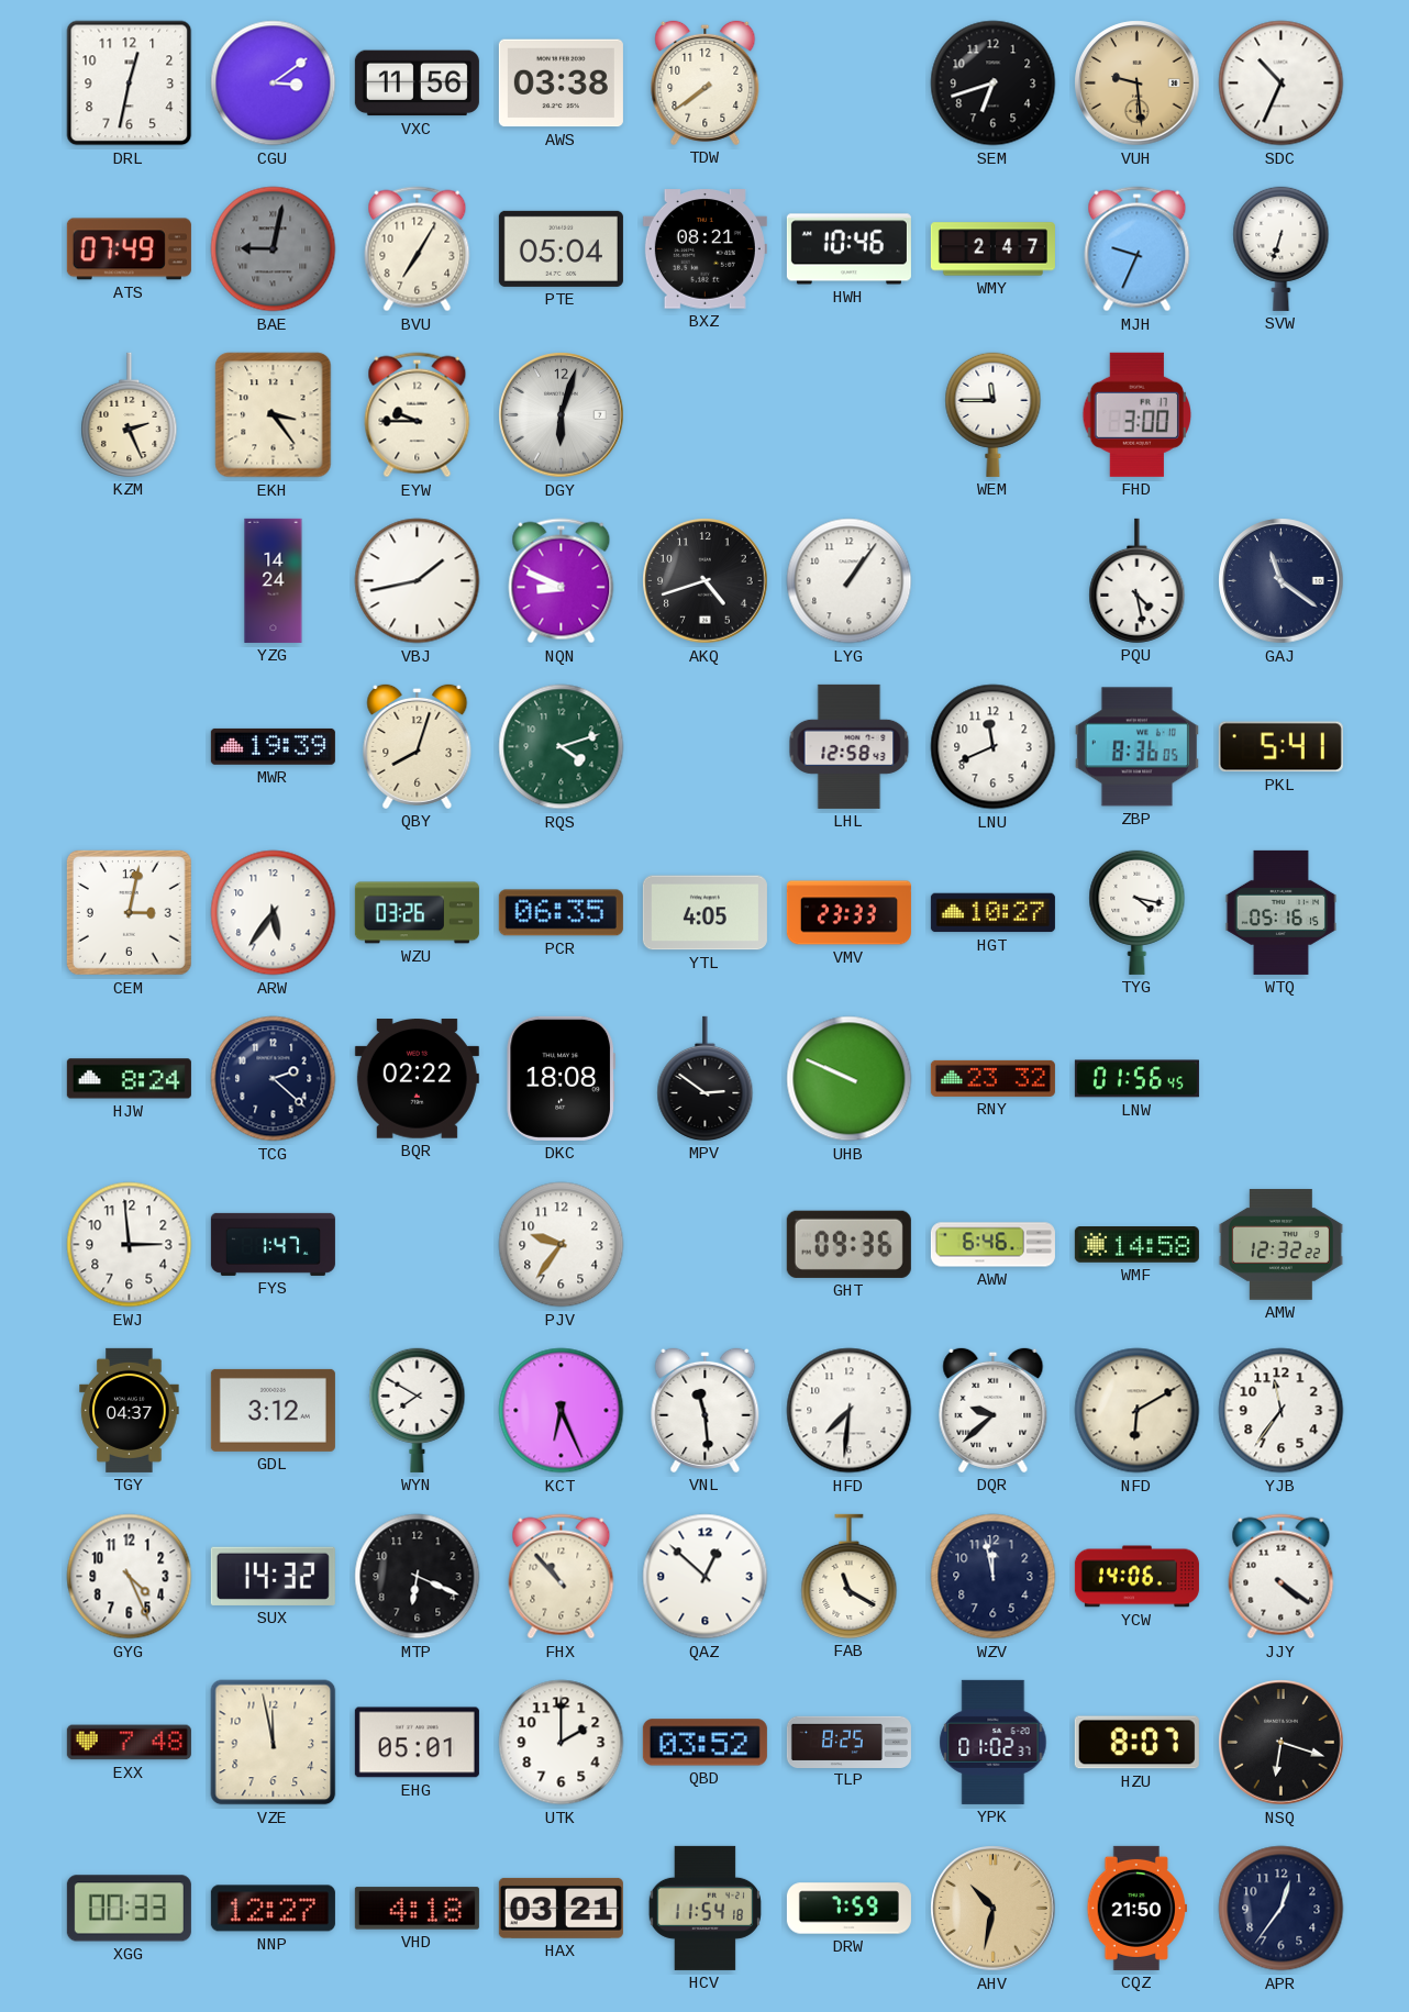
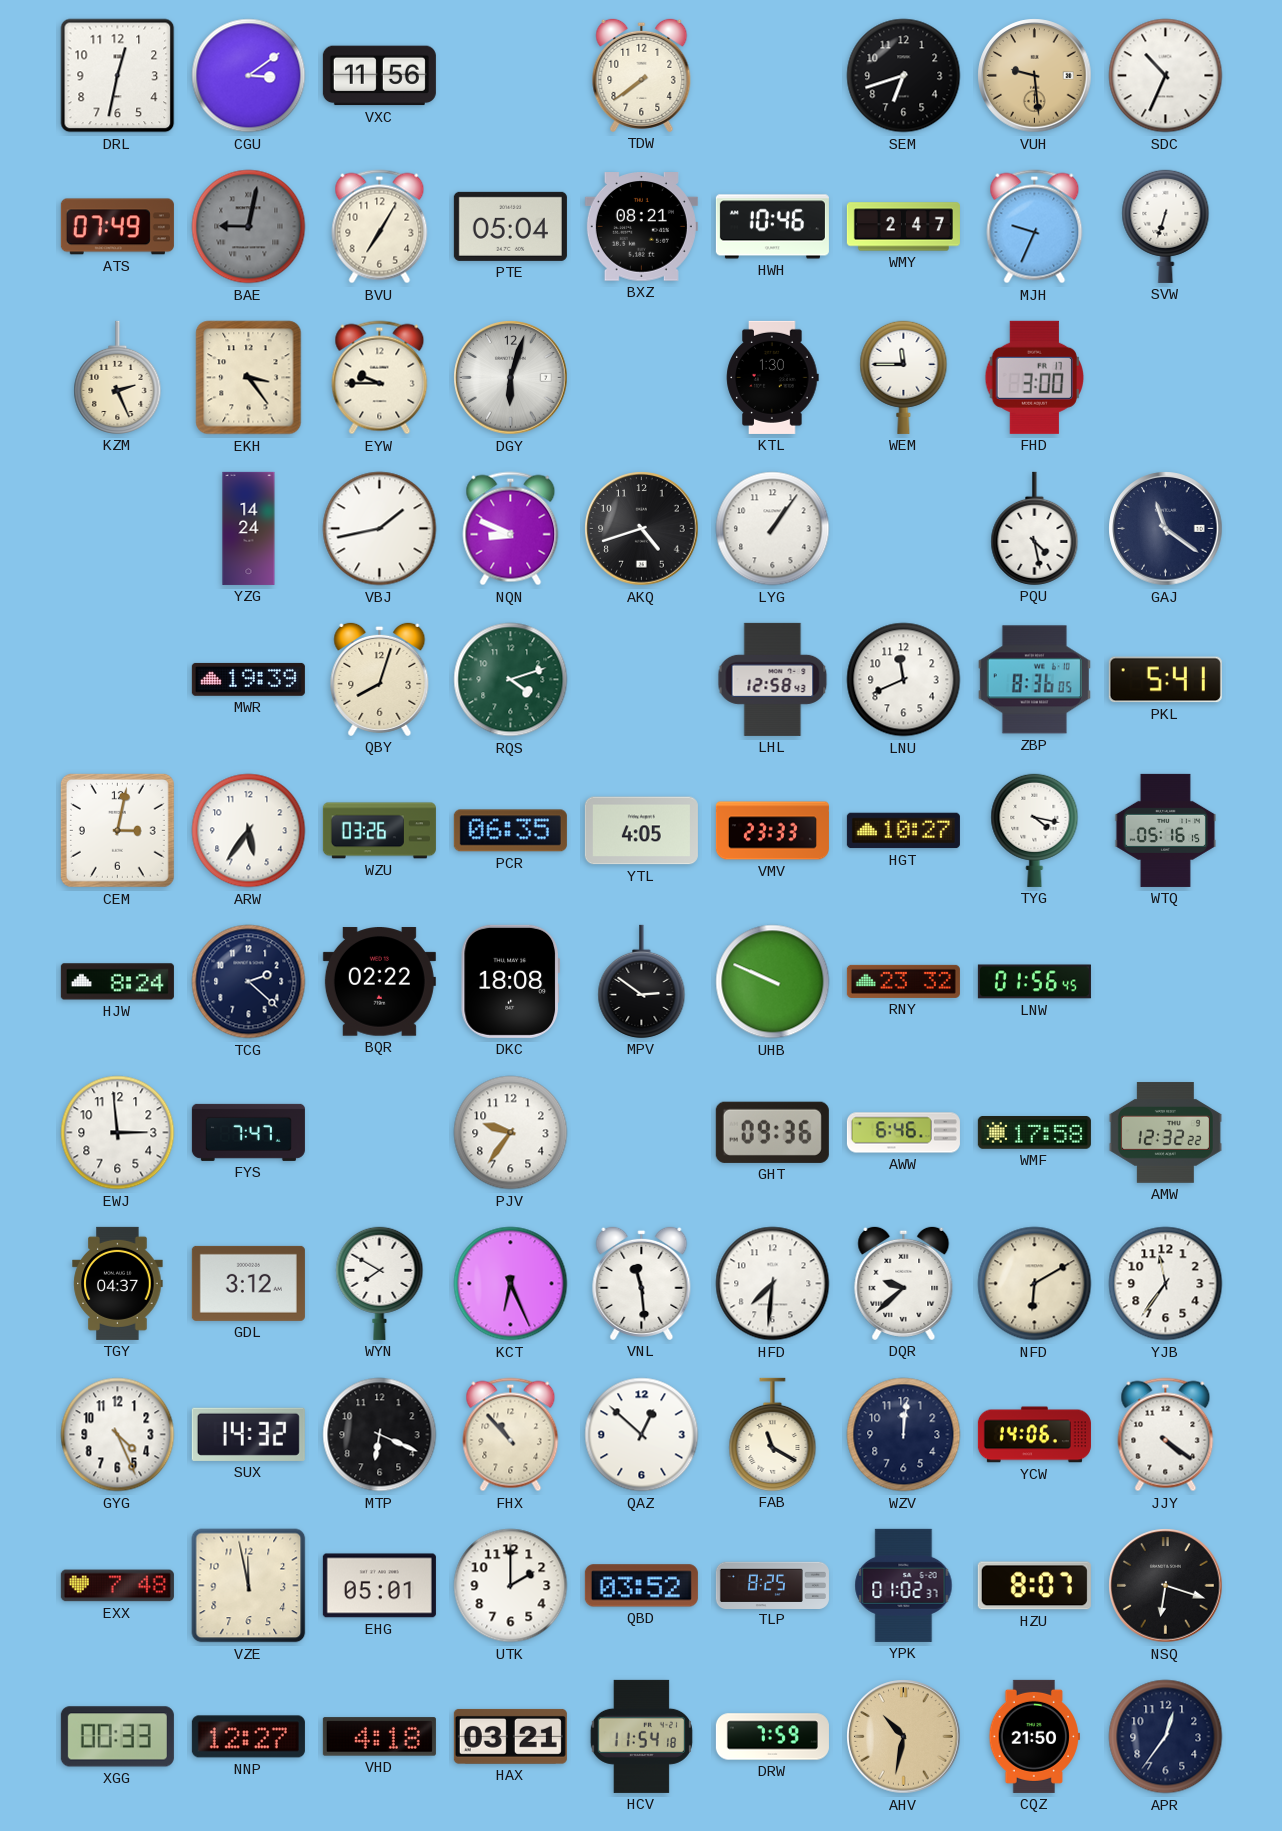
AWS: 03:38 -> none
KTL: none -> 1:30
FYS: 1:47 -> 7:47
WMF: 14:58 -> 17:58
WZV: 11:58 -> 12:01
